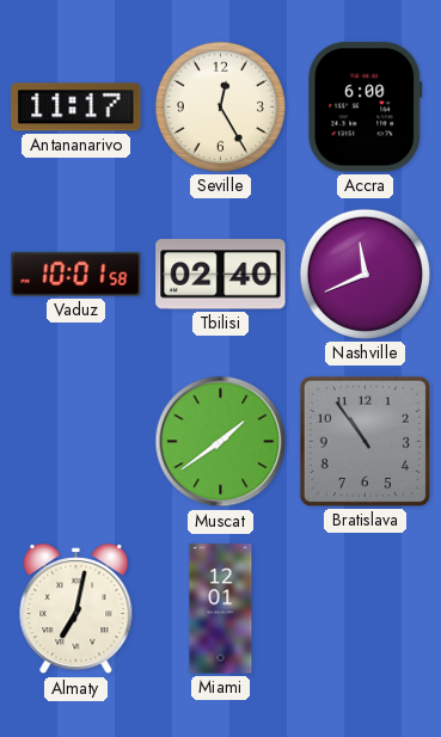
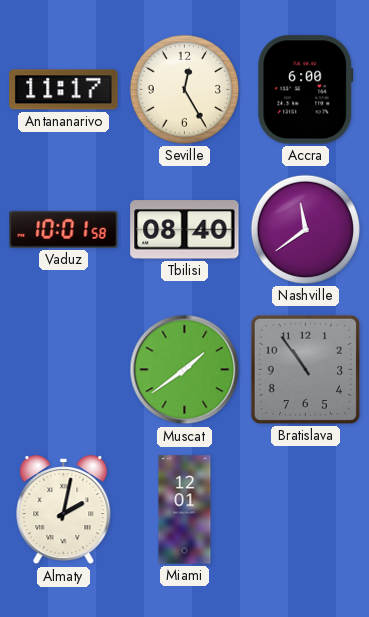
Tbilisi: 02:40 -> 08:40
Nashville: 11:41 -> 11:39
Almaty: 7:02 -> 2:02
